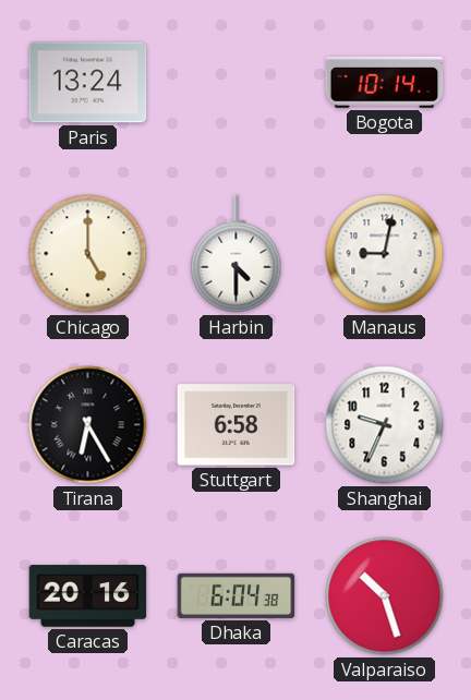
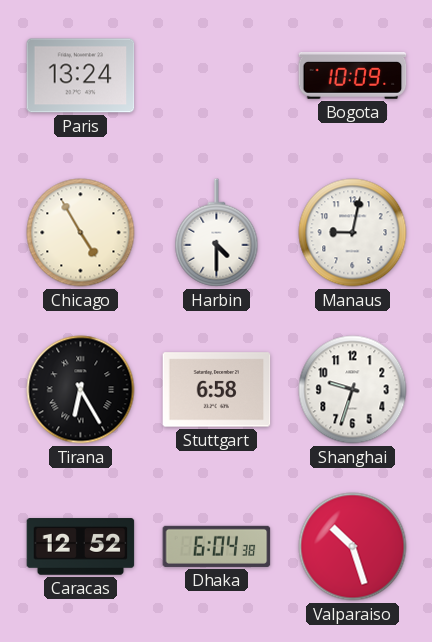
Bogota: 10:14 -> 10:09
Chicago: 5:00 -> 4:55
Shanghai: 9:34 -> 9:33
Caracas: 20:16 -> 12:52
